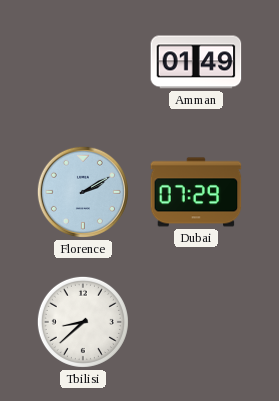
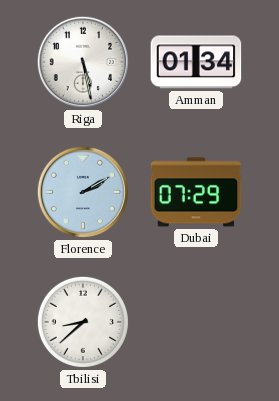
Riga: none -> 5:28
Amman: 01:49 -> 01:34
